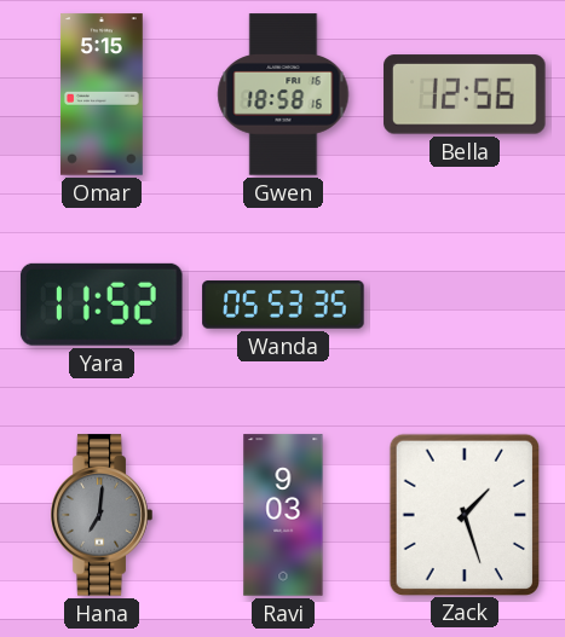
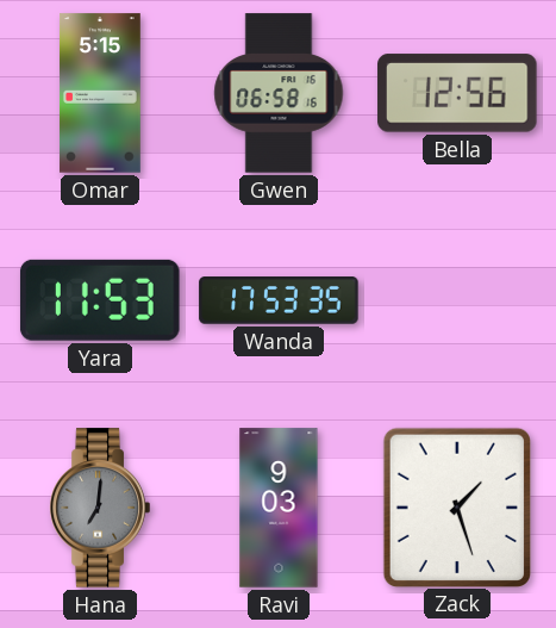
Gwen: 18:58 -> 06:58
Yara: 11:52 -> 11:53
Wanda: 05:53 -> 17:53
